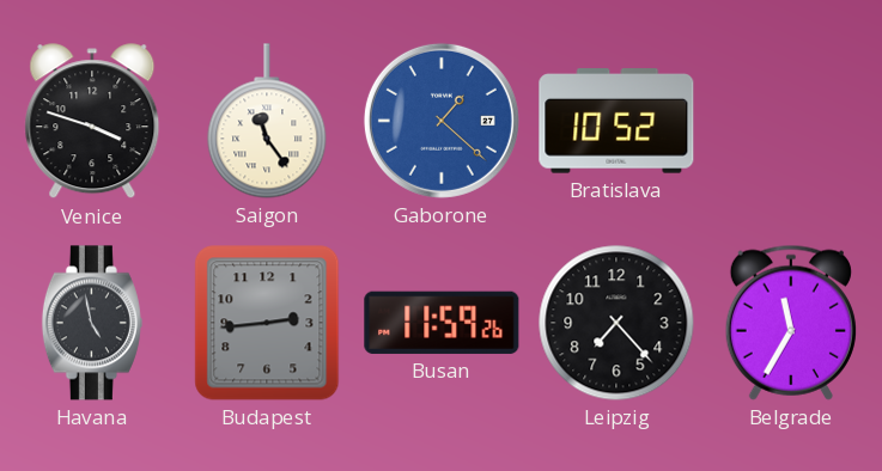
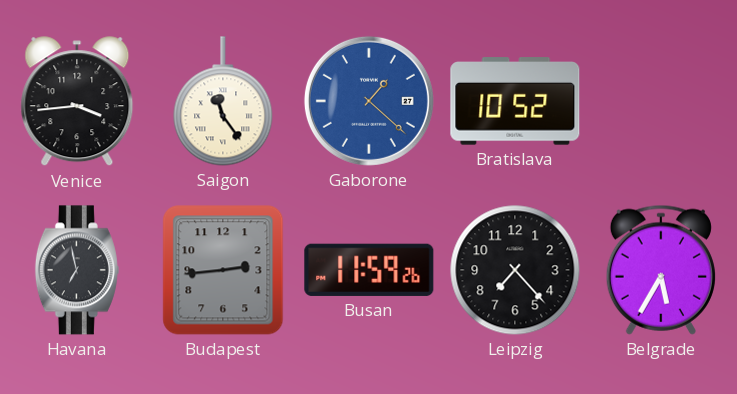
Venice: 3:48 -> 3:44
Havana: 4:58 -> 6:58
Belgrade: 11:35 -> 5:35
